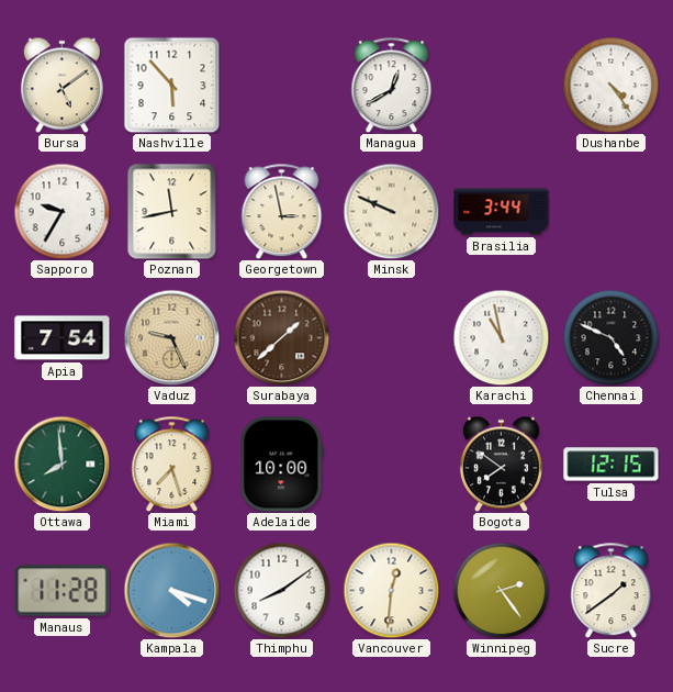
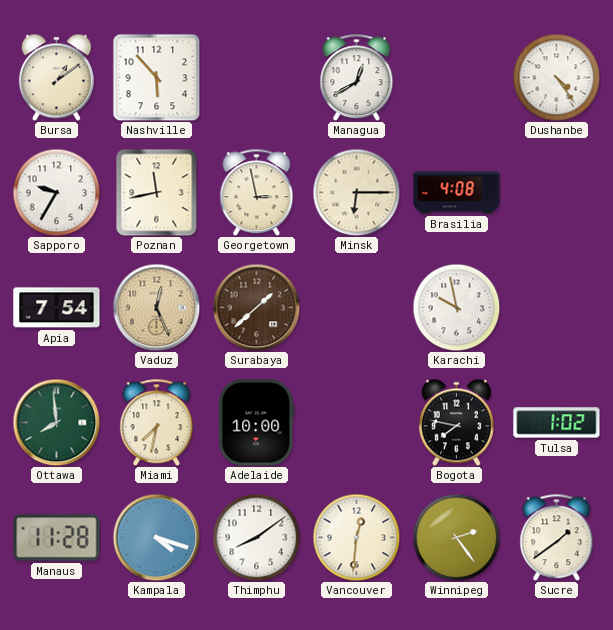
Bursa: 5:09 -> 1:09
Minsk: 9:49 -> 6:15
Brasilia: 3:44 -> 4:08
Vaduz: 9:26 -> 12:26
Karachi: 10:58 -> 9:58
Chennai: 4:49 -> none
Miami: 7:27 -> 7:32
Bogota: 7:51 -> 7:47
Tulsa: 12:15 -> 1:02
